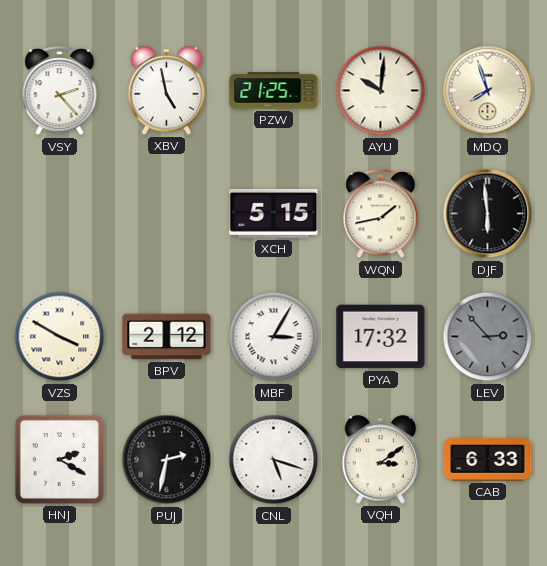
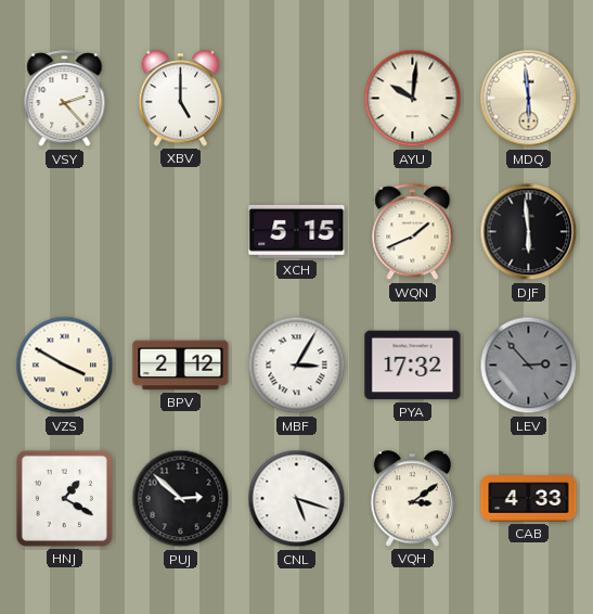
XBV: 4:58 -> 5:00
PZW: 21:25 -> none
MDQ: 7:57 -> 5:59
WQN: 1:43 -> 1:41
HNJ: 2:20 -> 1:20
PUJ: 2:32 -> 2:52
CAB: 6:33 -> 4:33
